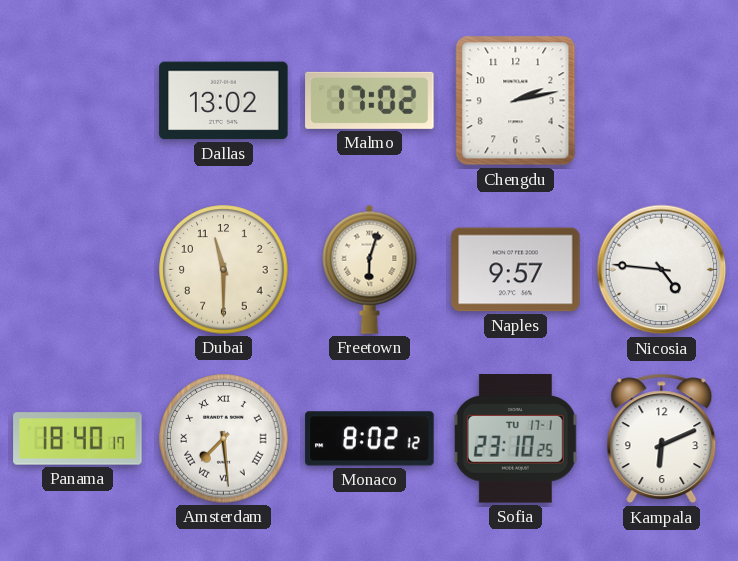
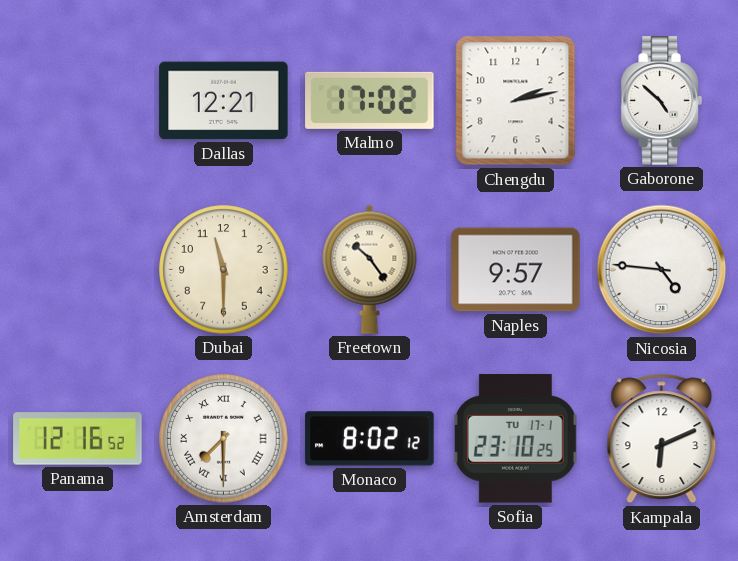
Dallas: 13:02 -> 12:21
Gaborone: none -> 4:52
Freetown: 6:03 -> 10:24
Panama: 18:40 -> 12:16
Amsterdam: 7:29 -> 7:30
